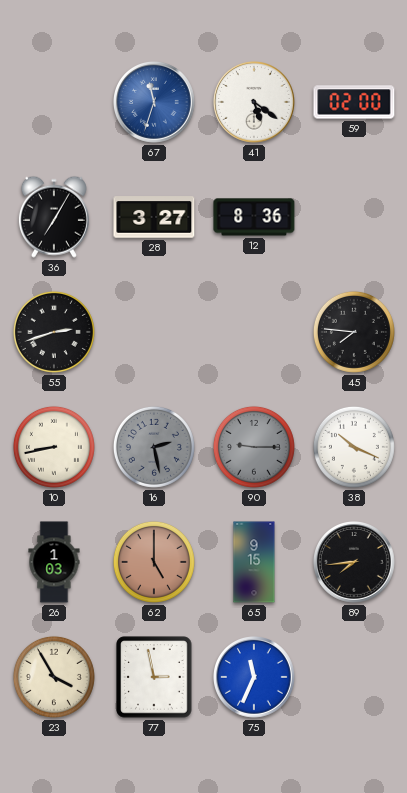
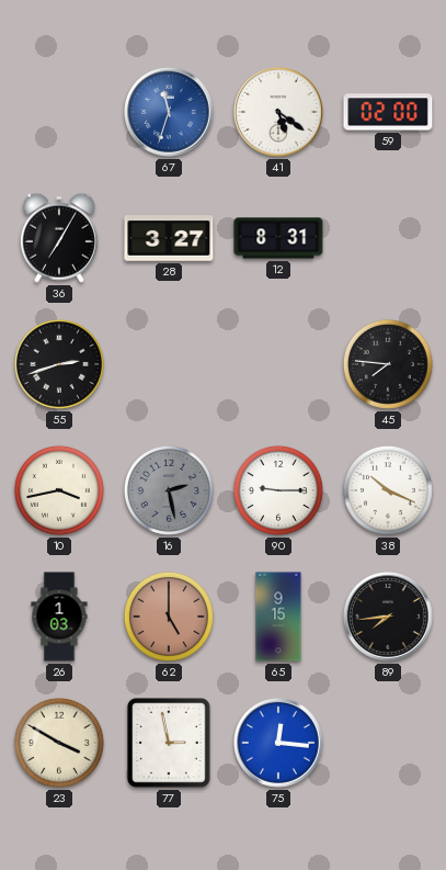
12: 8:36 -> 8:31
10: 8:43 -> 3:43
90 dial: grey -> white
23: 3:55 -> 3:50
75: 11:34 -> 12:16
